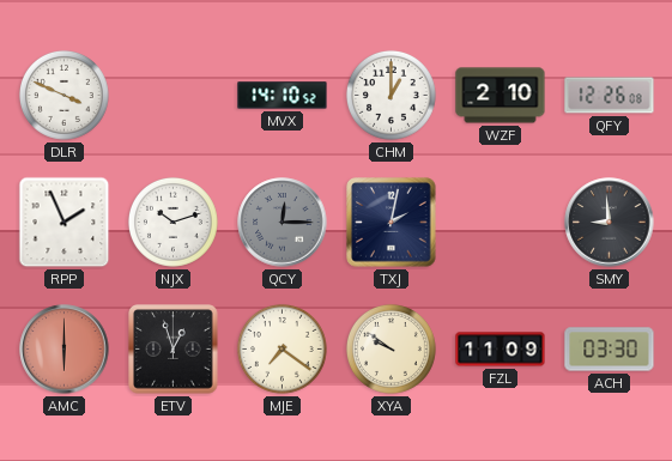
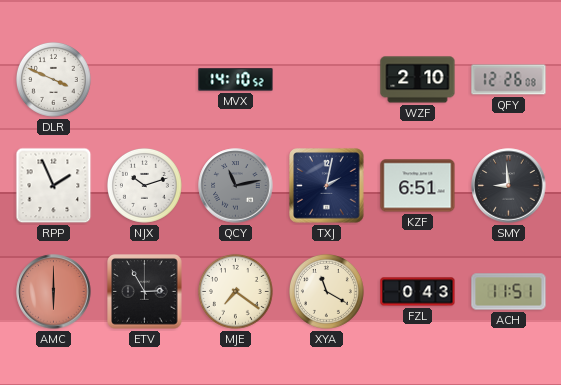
CHM: 1:00 -> none
QCY: 12:15 -> 11:13
KZF: none -> 6:51
ETV: 12:57 -> 2:55
XYA: 9:51 -> 11:20
FZL: 11:09 -> 0:43
ACH: 03:30 -> 11:51
